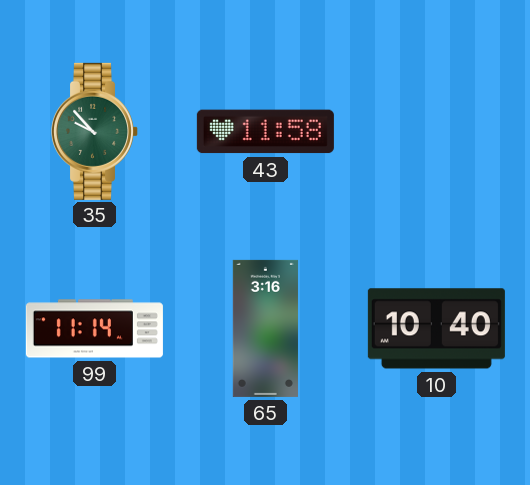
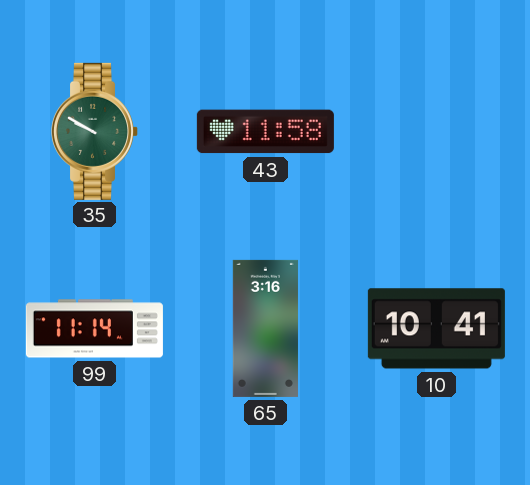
35: 9:53 -> 9:50
10: 10:40 -> 10:41
